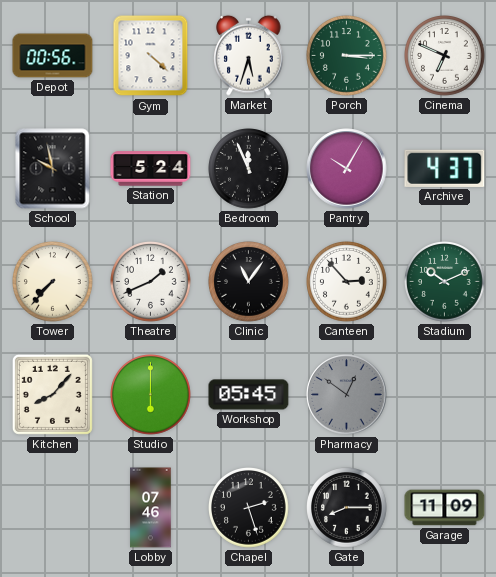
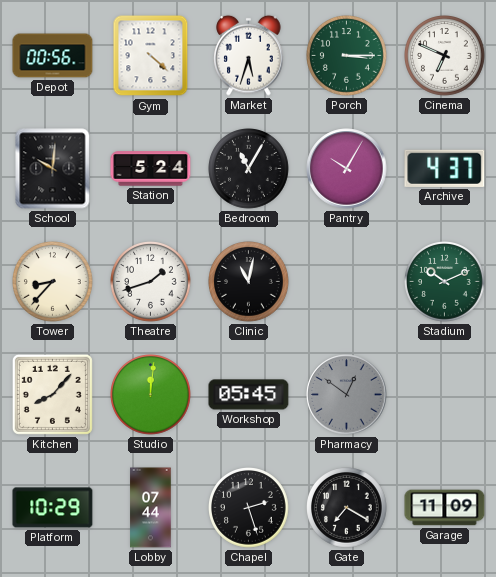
School: 9:58 -> 10:01
Bedroom: 11:56 -> 11:05
Tower: 7:37 -> 8:37
Theatre: 1:41 -> 1:42
Clinic: 11:06 -> 11:02
Canteen: 2:53 -> none
Studio: 6:00 -> 12:01
Platform: none -> 10:29
Lobby: 07:46 -> 07:44
Gate: 8:15 -> 7:20
